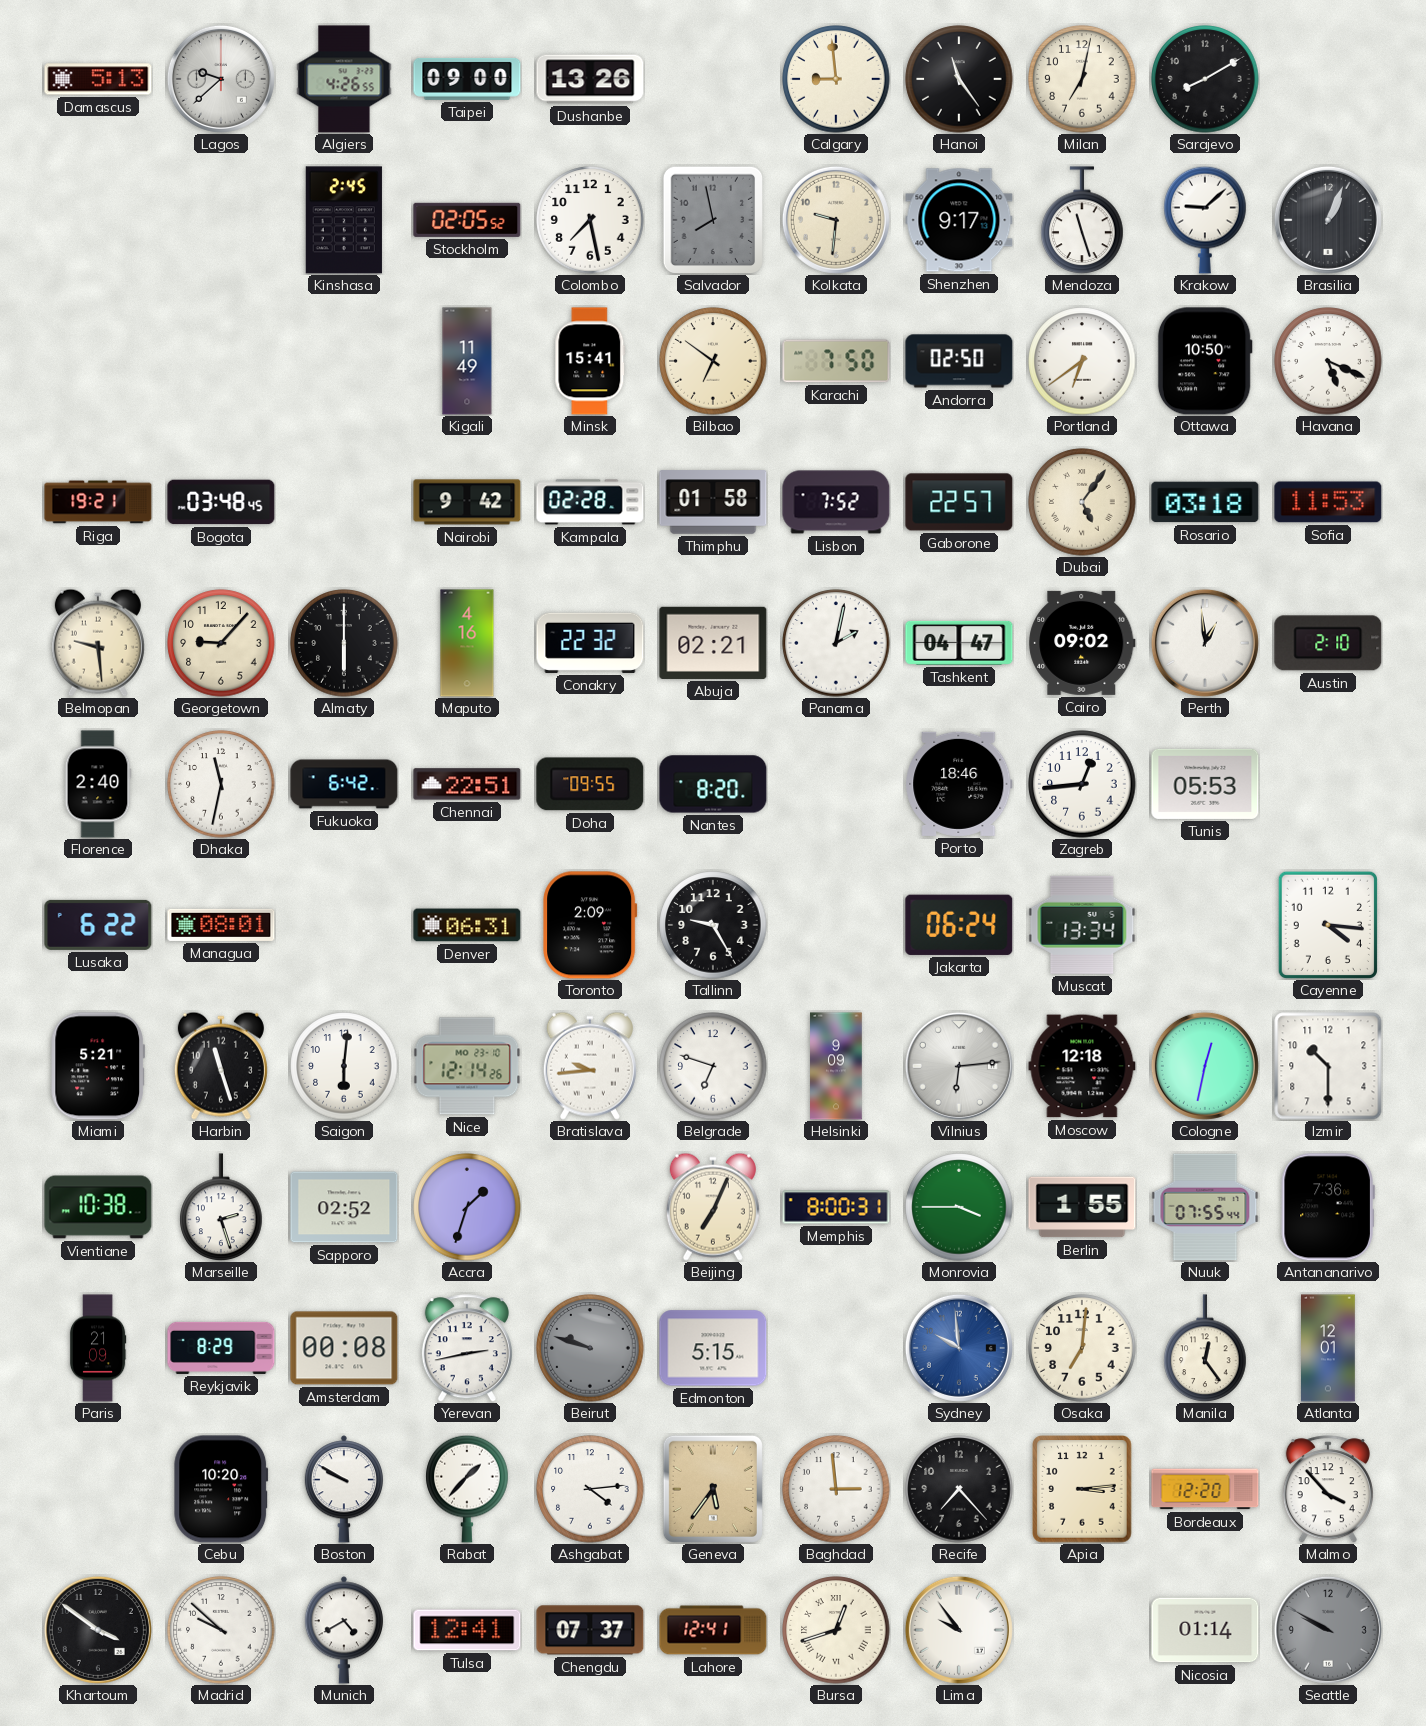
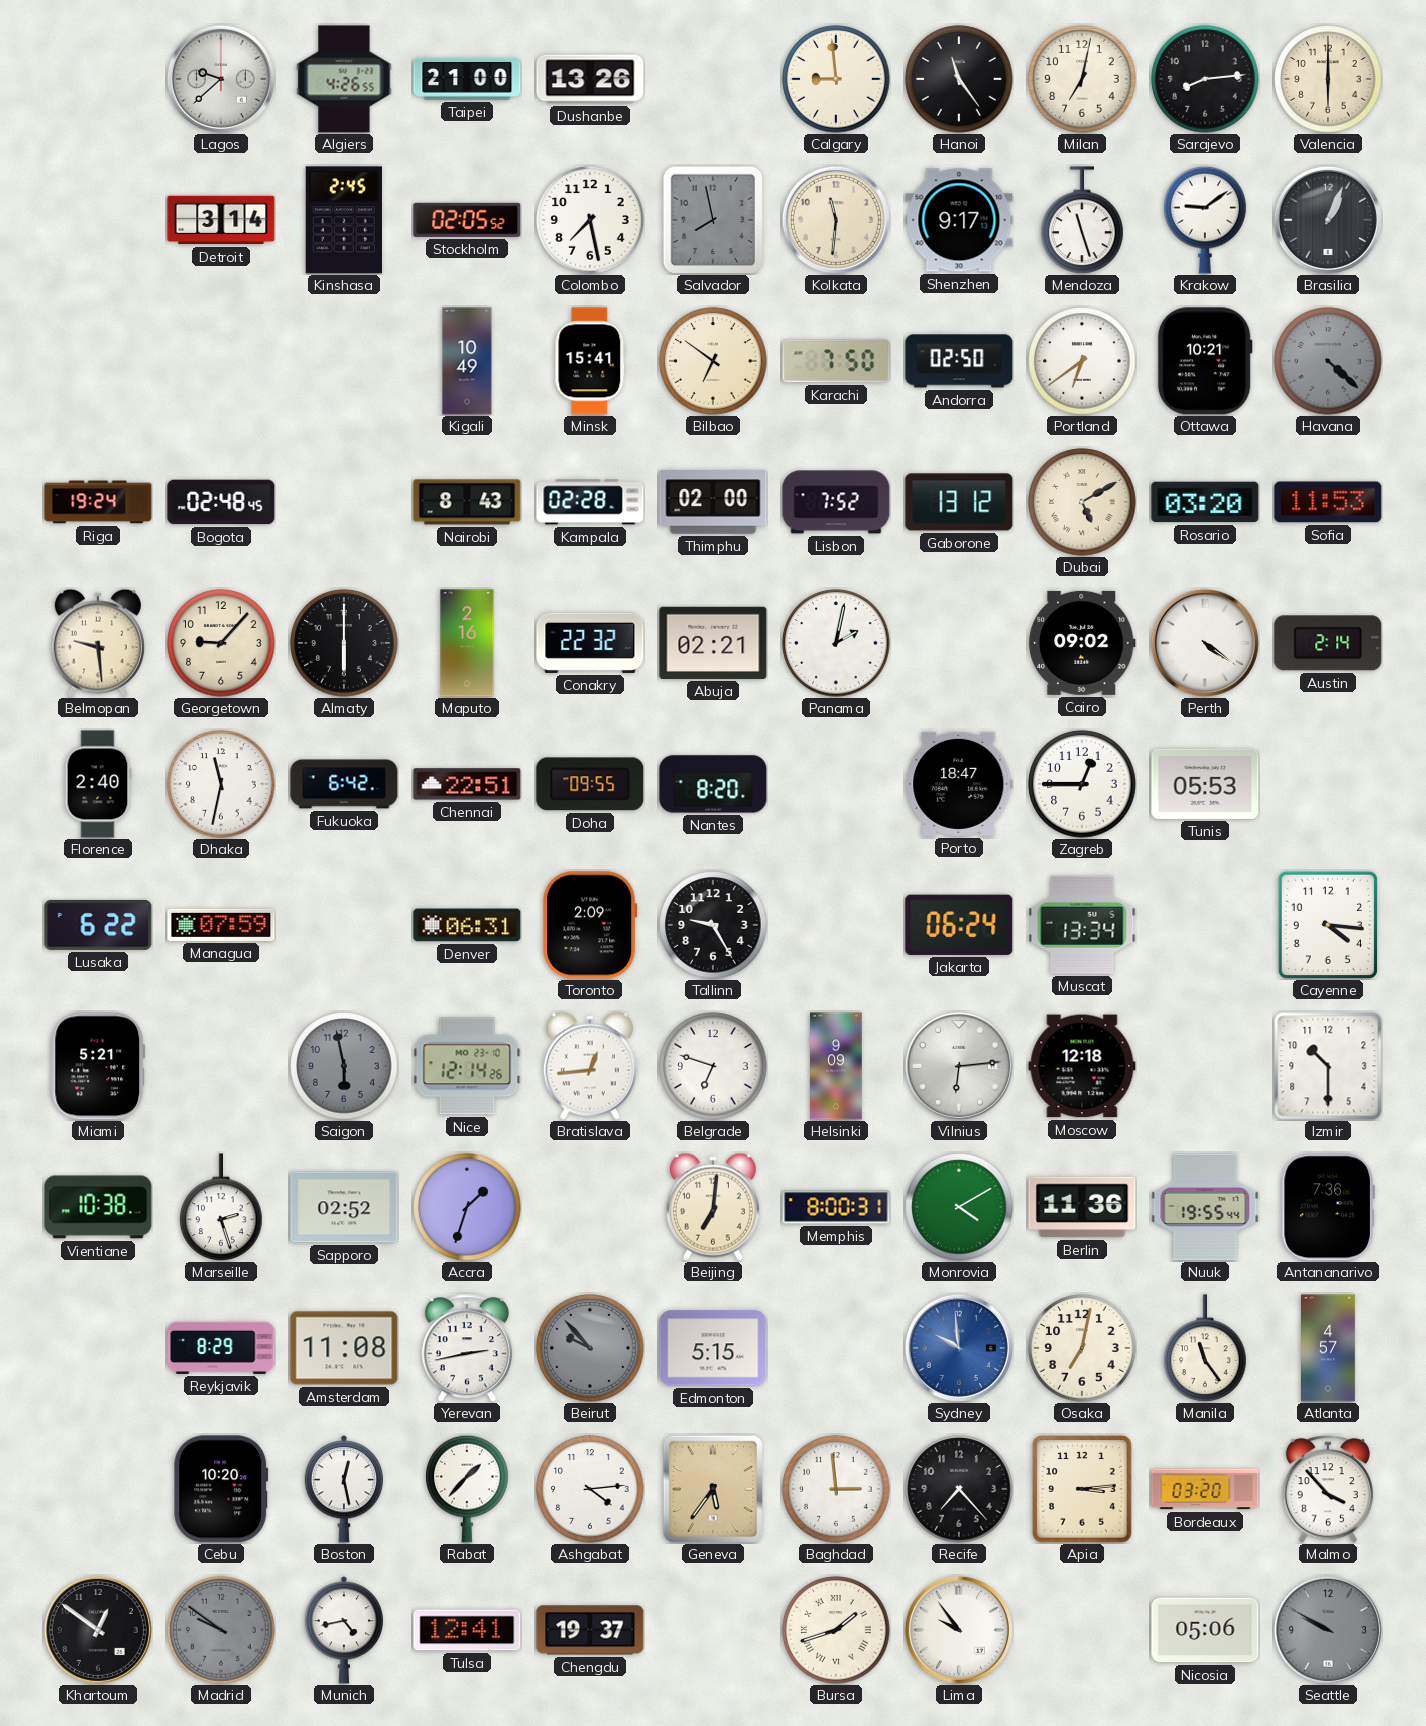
Damascus: 5:13 -> none
Taipei: 09:00 -> 21:00
Sarajevo: 8:10 -> 8:14
Valencia: none -> 6:00
Detroit: none -> 3:14
Kolkata: 9:31 -> 11:31
Krakow: 9:08 -> 9:09
Kigali: 11:49 -> 10:49
Ottawa: 10:50 -> 10:21
Havana: 5:19 -> 4:22
Havana dial: white -> grey
Riga: 19:21 -> 19:24
Bogota: 03:48 -> 02:48
Nairobi: 9:42 -> 8:43
Thimphu: 01:58 -> 02:00
Gaborone: 22:57 -> 13:12
Dubai: 5:06 -> 5:10
Rosario: 03:18 -> 03:20
Maputo: 4:16 -> 2:16
Tashkent: 04:47 -> none
Perth: 12:59 -> 4:21
Austin: 2:10 -> 2:14
Porto: 18:46 -> 18:47
Zagreb: 12:44 -> 12:45
Managua: 08:01 -> 07:59
Harbin: 11:27 -> none
Saigon: 6:01 -> 5:58
Saigon dial: white -> grey
Bratislava: 9:44 -> 12:44
Cologne: 12:32 -> none
Beijing: 7:04 -> 7:01
Monrovia: 3:45 -> 4:10
Berlin: 1:55 -> 11:36
Nuuk: 07:55 -> 19:55
Paris: 21:09 -> none
Amsterdam: 00:08 -> 11:08
Beirut: 9:48 -> 9:53
Osaka: 7:01 -> 7:02
Manila: 12:24 -> 11:24
Atlanta: 12:01 -> 4:57
Boston: 9:50 -> 12:28
Bordeaux: 12:20 -> 03:20
Khartoum: 3:51 -> 12:51
Madrid: 9:52 -> 9:51
Madrid dial: white -> grey
Munich: 4:40 -> 4:43
Chengdu: 07:37 -> 19:37
Lahore: 12:41 -> none
Bursa: 12:42 -> 1:42
Nicosia: 01:14 -> 05:06
